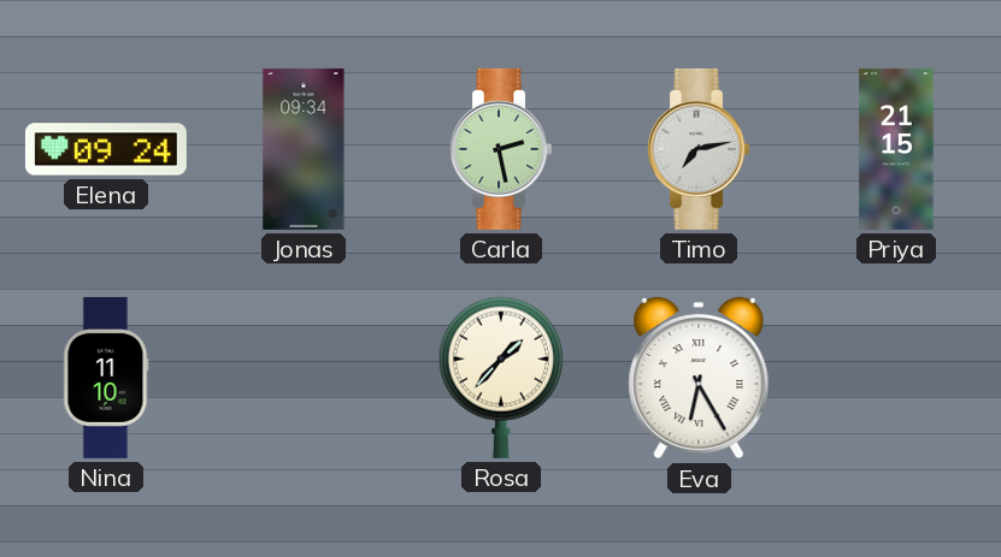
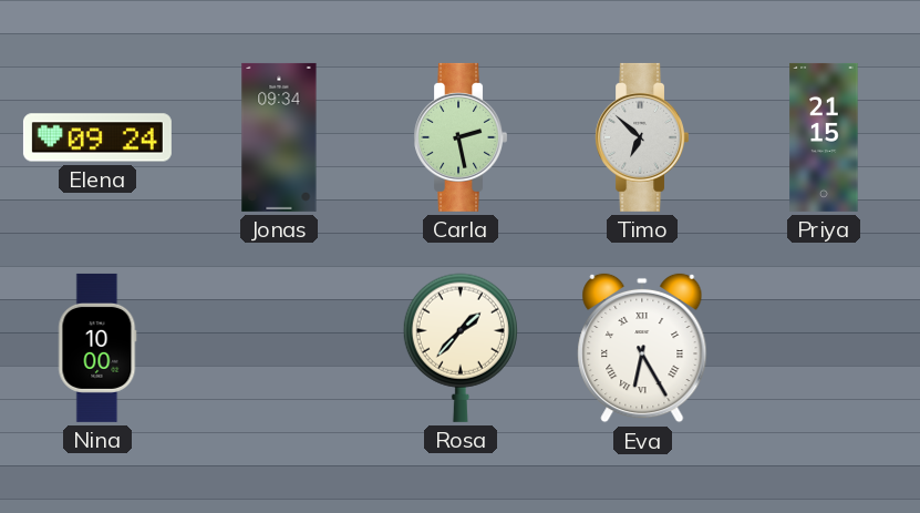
Timo: 7:13 -> 6:52
Nina: 11:10 -> 10:00
